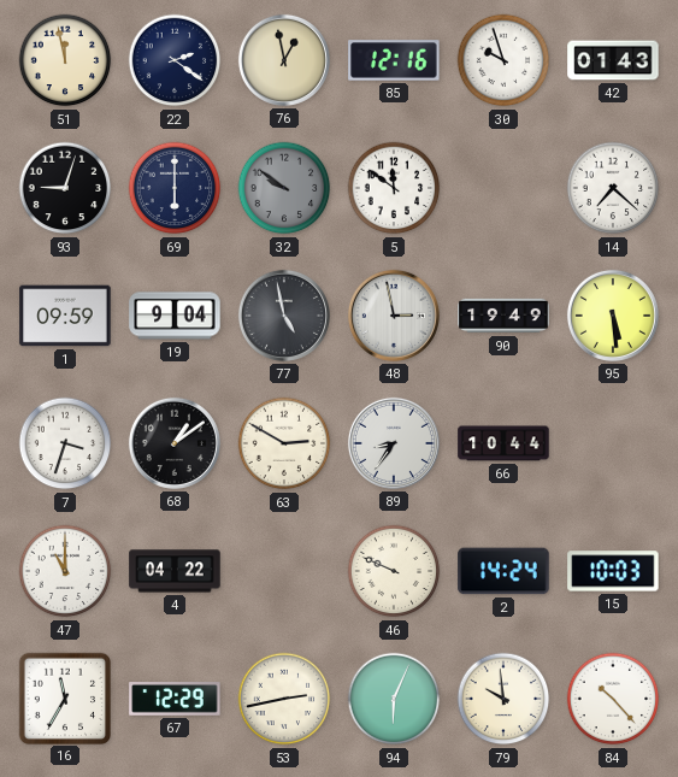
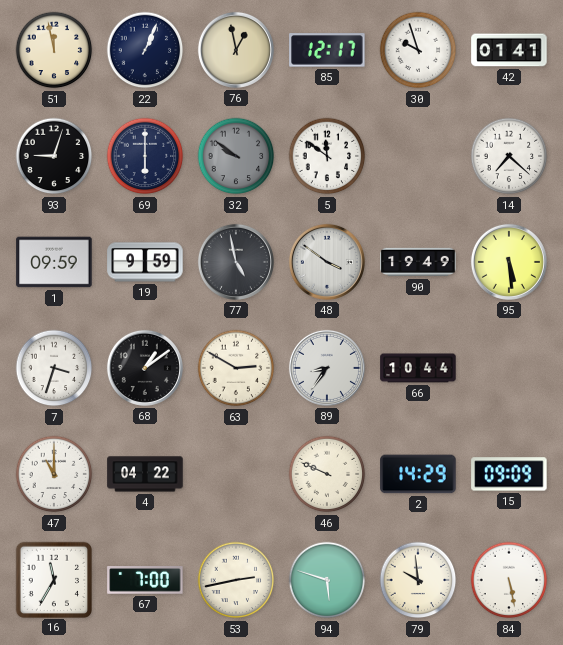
22: 2:21 -> 1:04
85: 12:16 -> 12:17
42: 01:43 -> 01:41
19: 9:04 -> 9:59
48: 2:58 -> 3:51
2: 14:24 -> 14:29
15: 10:03 -> 09:09
67: 12:29 -> 7:00
94: 6:04 -> 5:48
84: 10:23 -> 5:28
